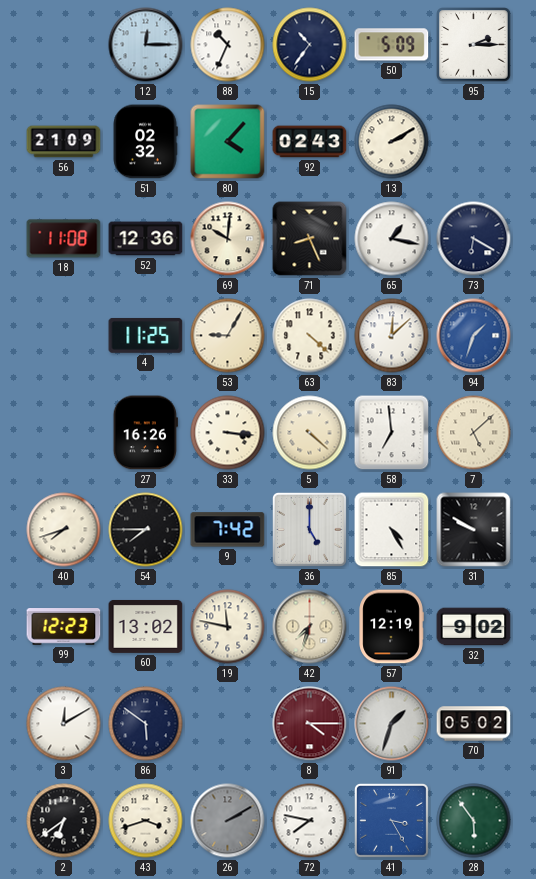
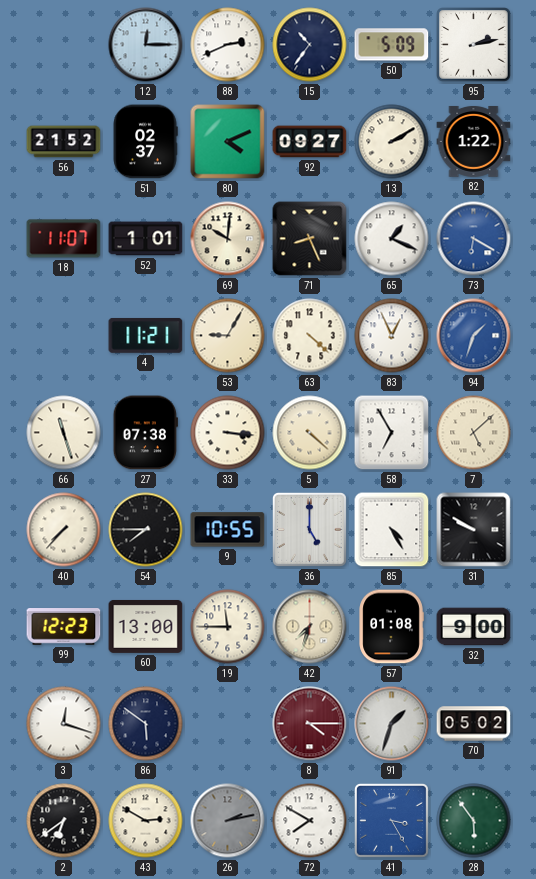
88: 10:34 -> 2:41
95: 2:15 -> 2:13
56: 21:09 -> 21:52
51: 02:32 -> 02:37
80: 4:07 -> 4:11
92: 02:43 -> 09:27
82: none -> 1:22
18: 11:08 -> 11:07
52: 12:36 -> 1:01
65: 1:17 -> 1:19
73 dial: navy -> blue
4: 11:25 -> 11:21
83: 12:08 -> 12:56
66: none -> 11:27
27: 16:26 -> 07:38
58: 6:59 -> 6:55
40: 7:42 -> 7:37
9: 7:42 -> 10:55
60: 13:02 -> 13:00
19: 11:47 -> 11:45
57: 12:19 -> 01:08
32: 9:02 -> 9:00
3: 12:10 -> 12:18
43: 3:42 -> 2:50
26: 2:10 -> 2:13
72: 7:47 -> 7:50
